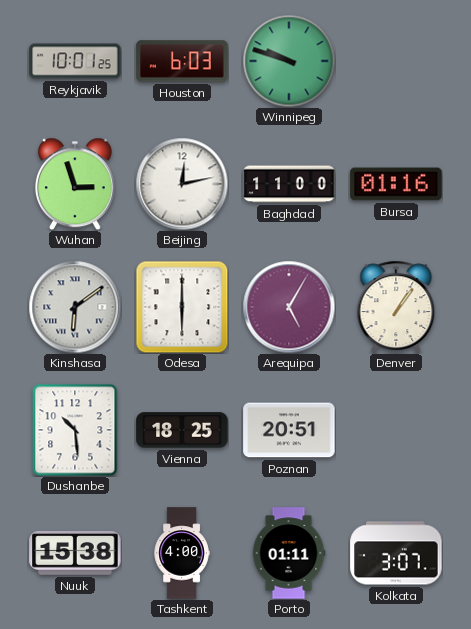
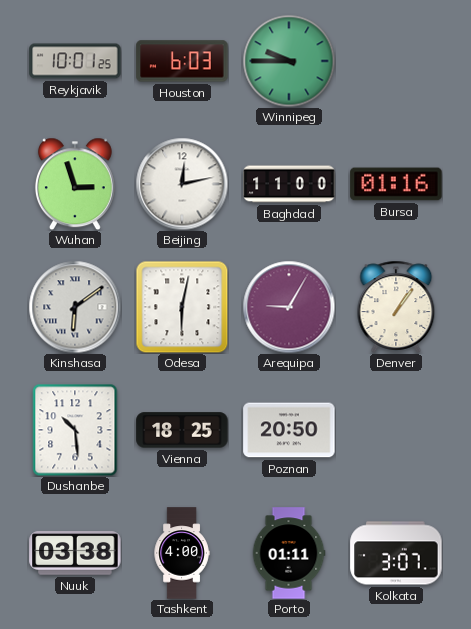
Winnipeg: 9:48 -> 9:45
Odesa: 6:00 -> 6:02
Arequipa: 5:05 -> 9:05
Poznan: 20:51 -> 20:50
Nuuk: 15:38 -> 03:38
